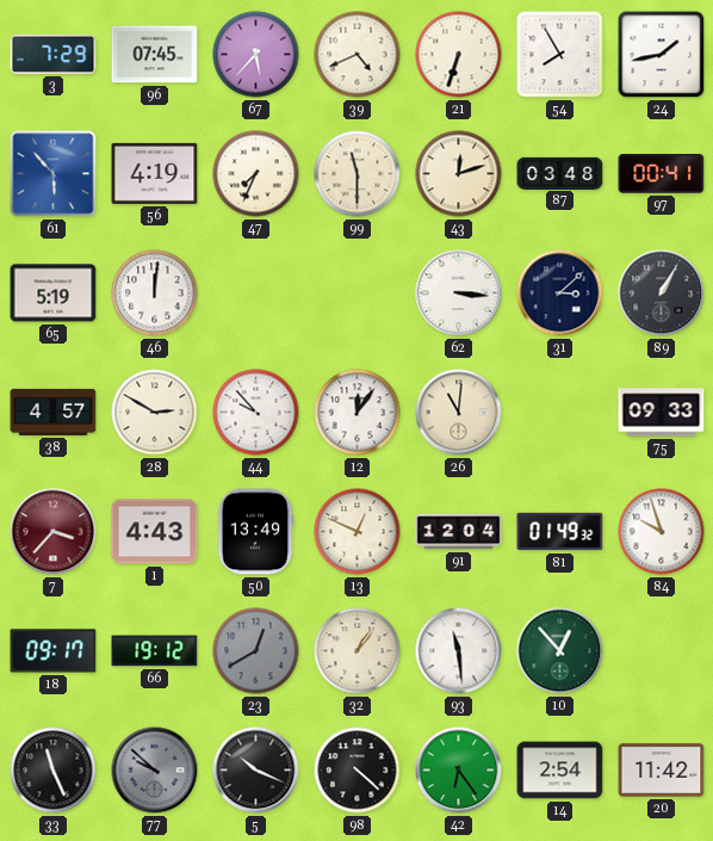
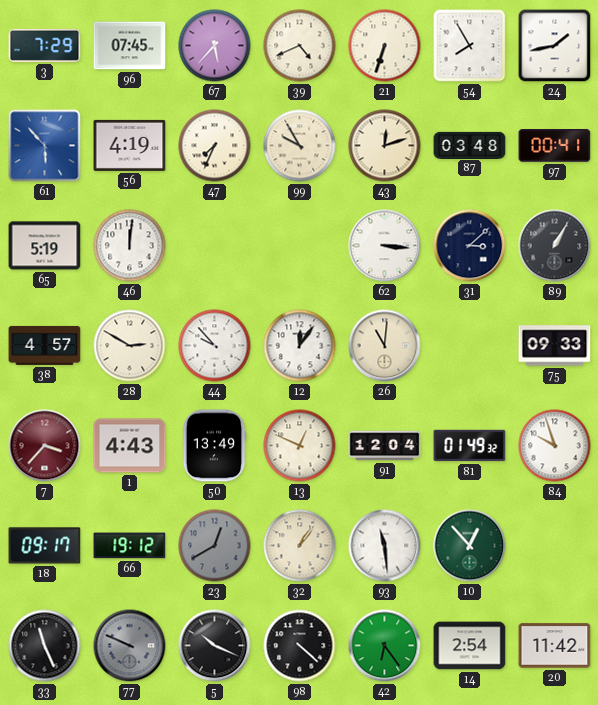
99: 11:30 -> 9:55
77: 9:52 -> 9:49
